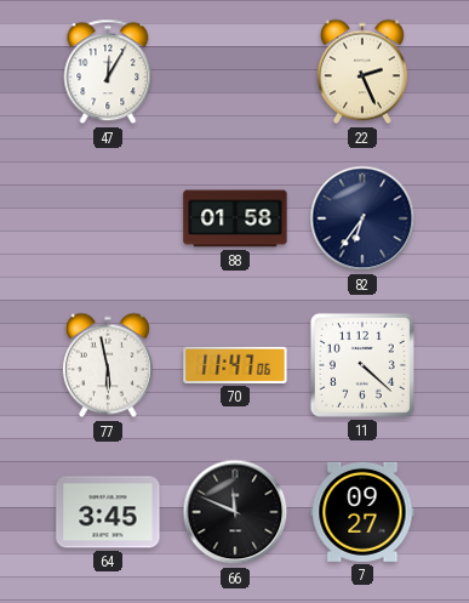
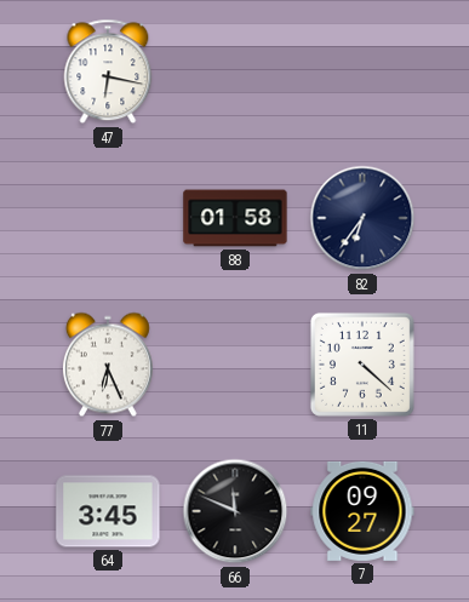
47: 12:05 -> 6:17
22: 2:26 -> none
77: 5:58 -> 6:26
70: 11:47 -> none
